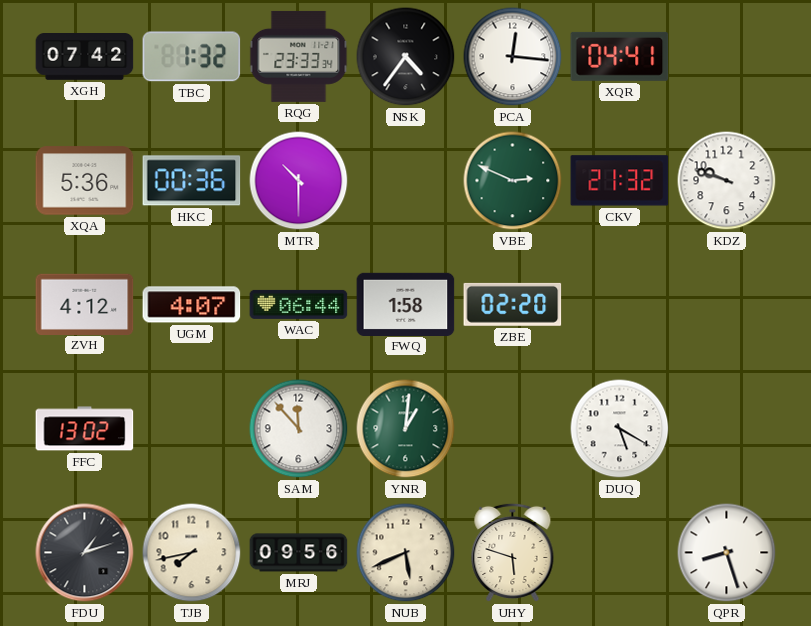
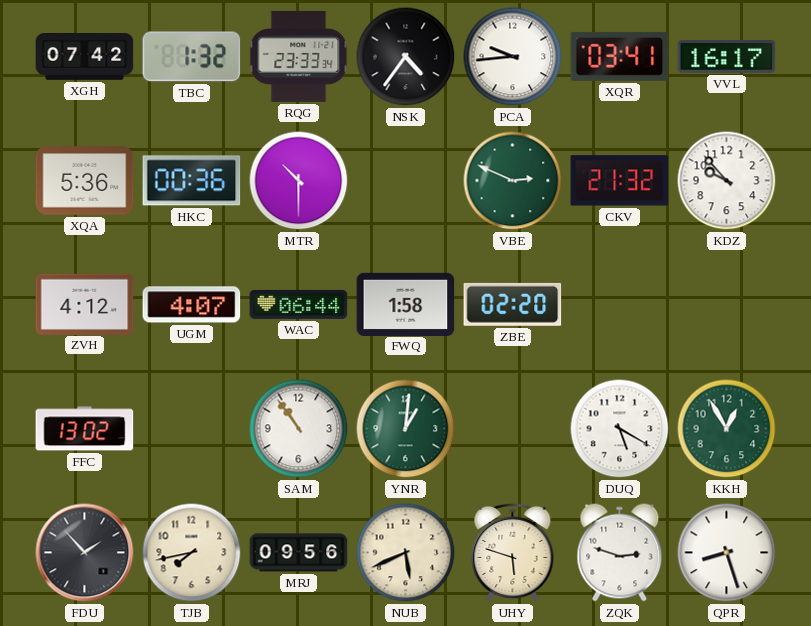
PCA: 12:16 -> 9:44
XQR: 04:41 -> 03:41
VVL: none -> 16:17
KDZ: 9:48 -> 9:53
SAM: 11:53 -> 10:54
KKH: none -> 12:55
FDU: 1:12 -> 1:53
ZQK: none -> 2:48
